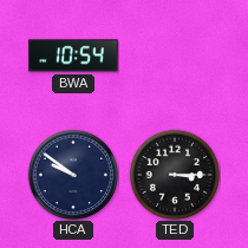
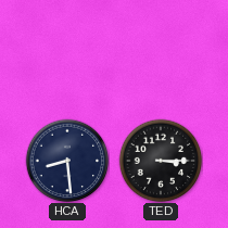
BWA: 10:54 -> none
HCA: 9:51 -> 8:29
